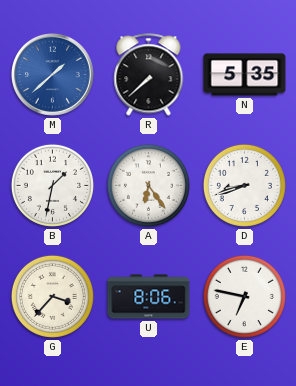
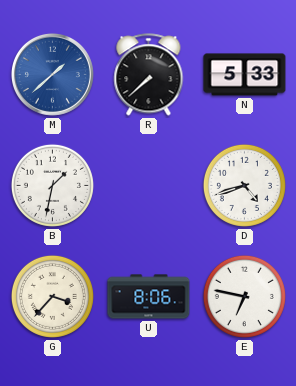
N: 5:35 -> 5:33
A: 6:24 -> none
D: 8:42 -> 4:42
